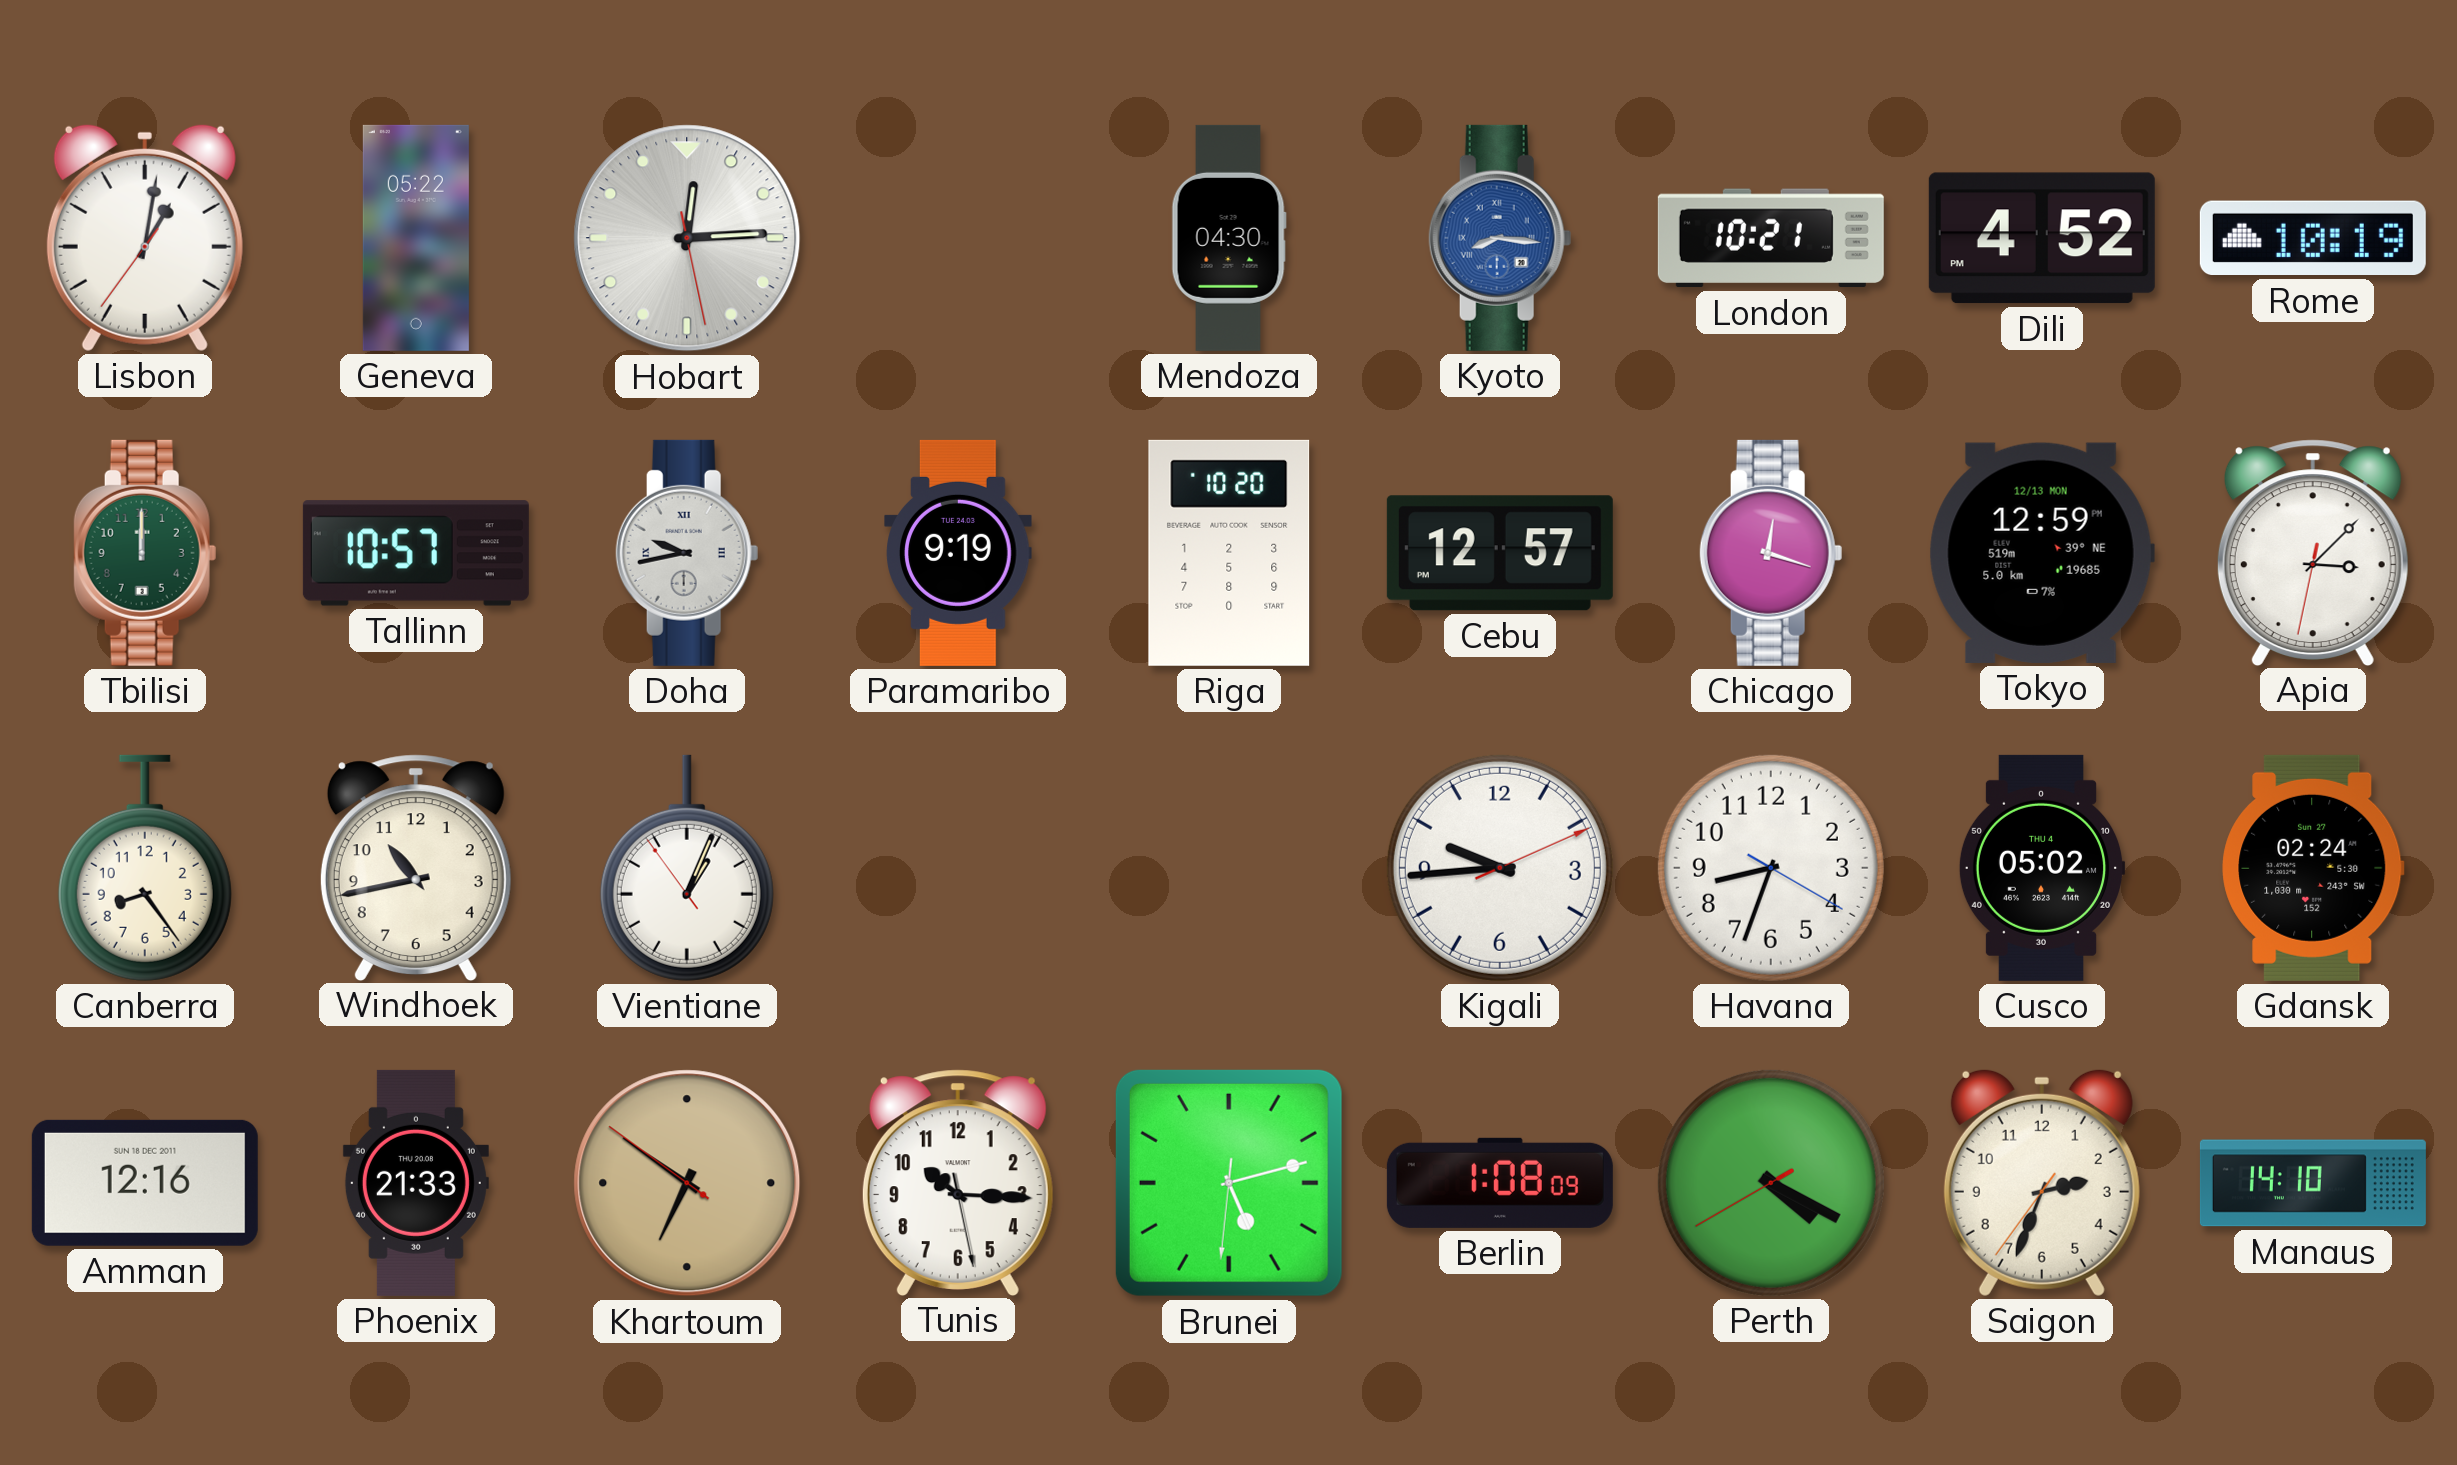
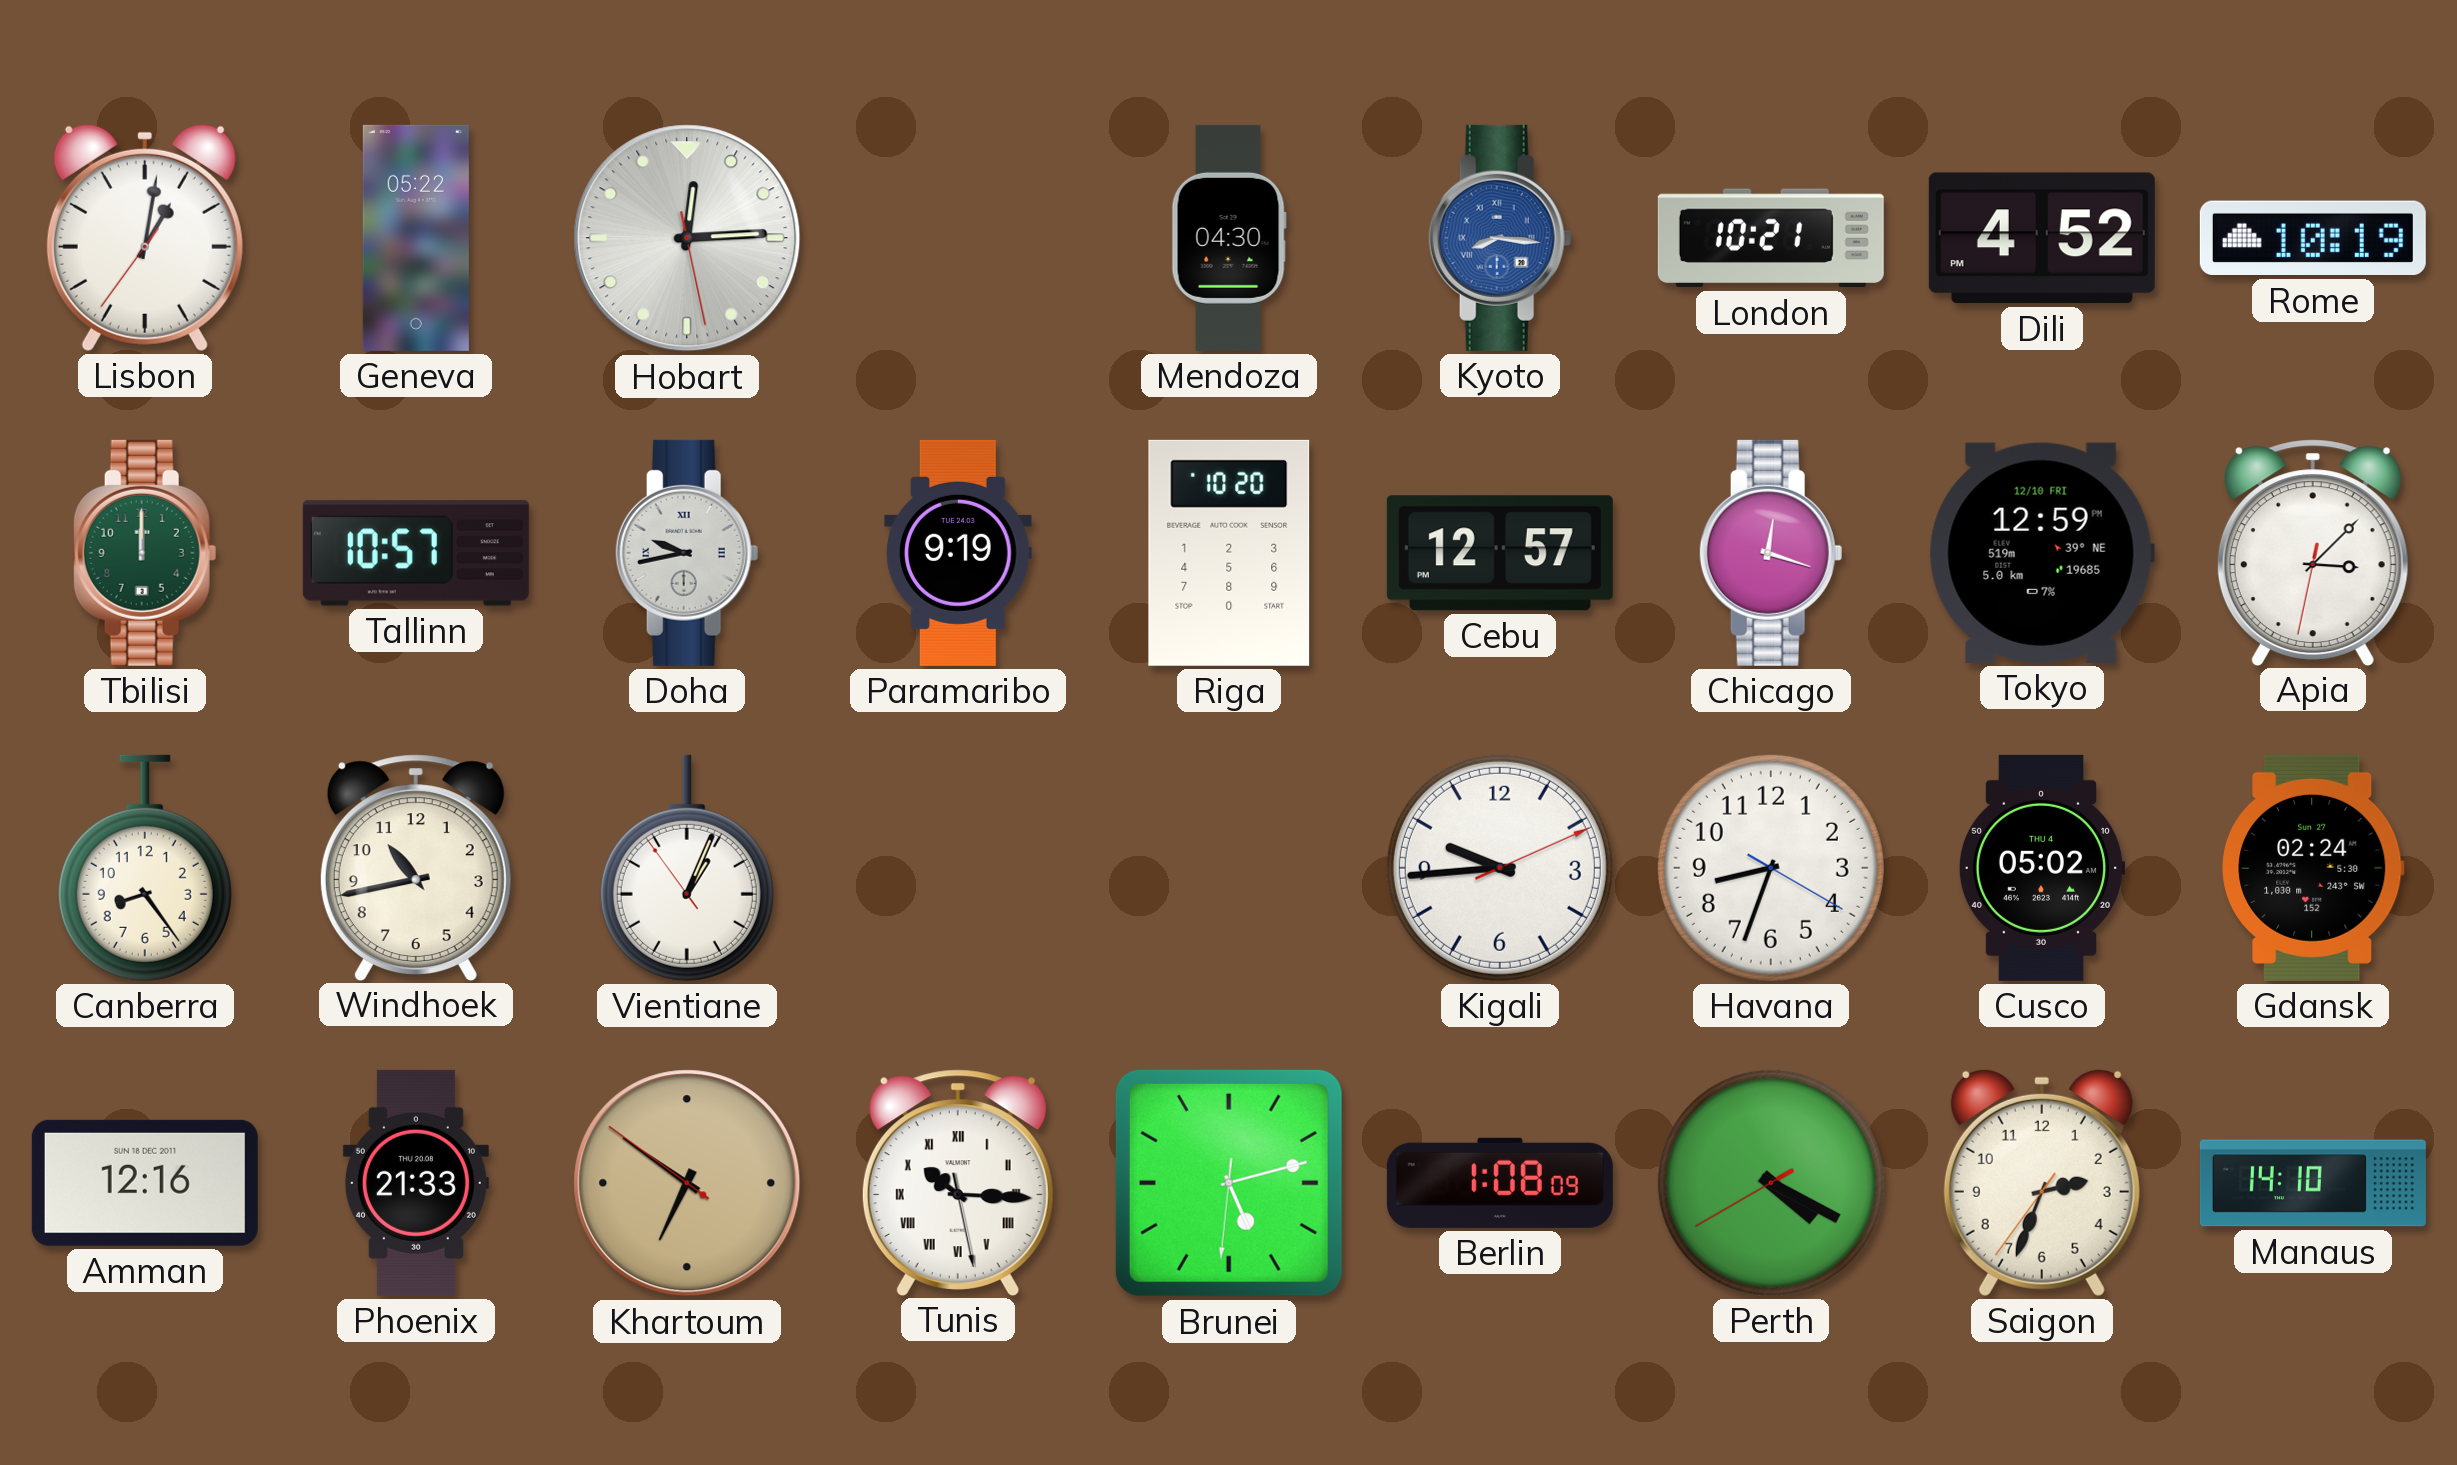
Tokyo date: 12/13 MON -> 12/10 FRI
Tunis numerals: Arabic -> Roman
